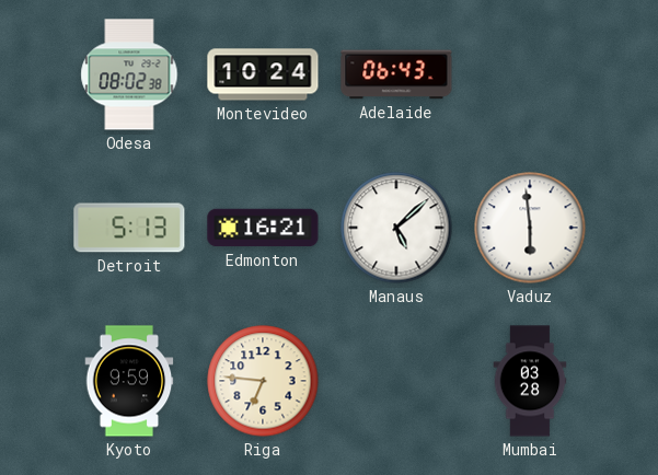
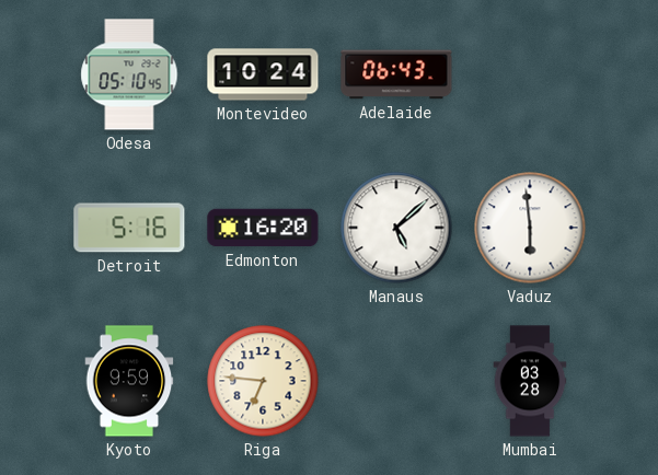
Odesa: 08:02 -> 05:10
Detroit: 5:13 -> 5:16
Edmonton: 16:21 -> 16:20
